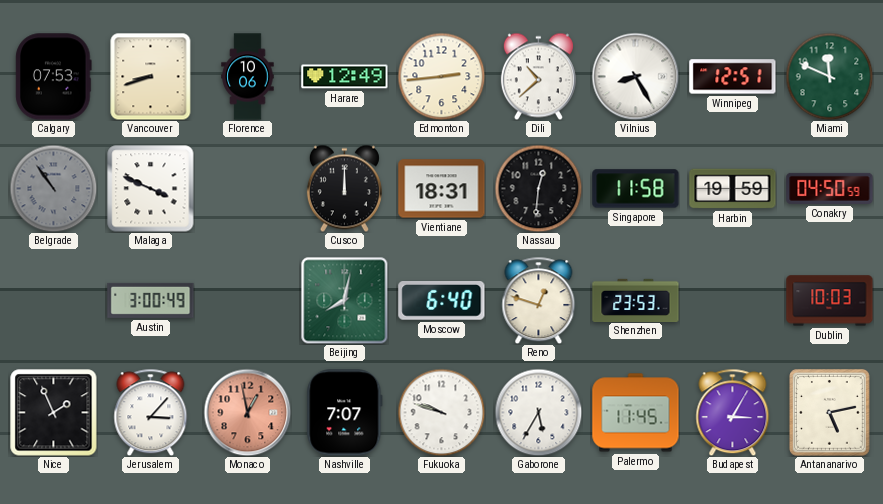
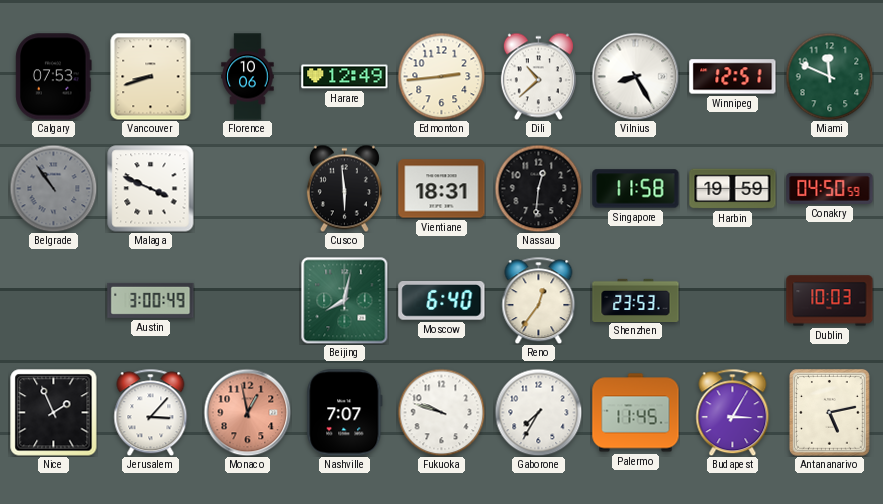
Cusco: 12:00 -> 5:59
Reno: 12:48 -> 12:36
Gaborone: 5:35 -> 7:35
